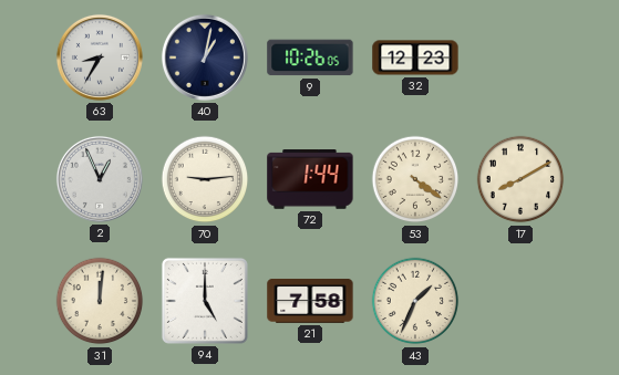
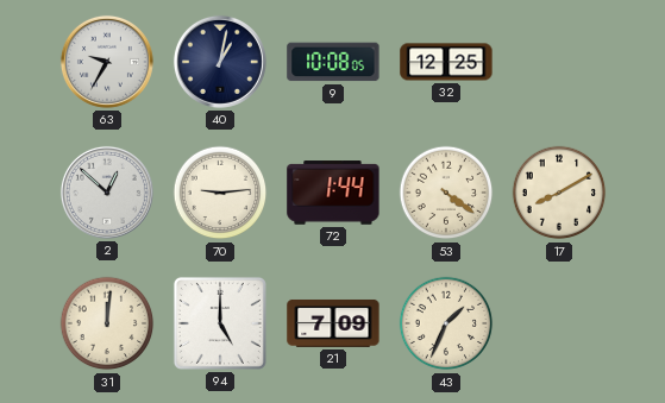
63: 8:35 -> 9:35
9: 10:26 -> 10:08
32: 12:23 -> 12:25
2: 12:56 -> 12:52
21: 7:58 -> 7:09
